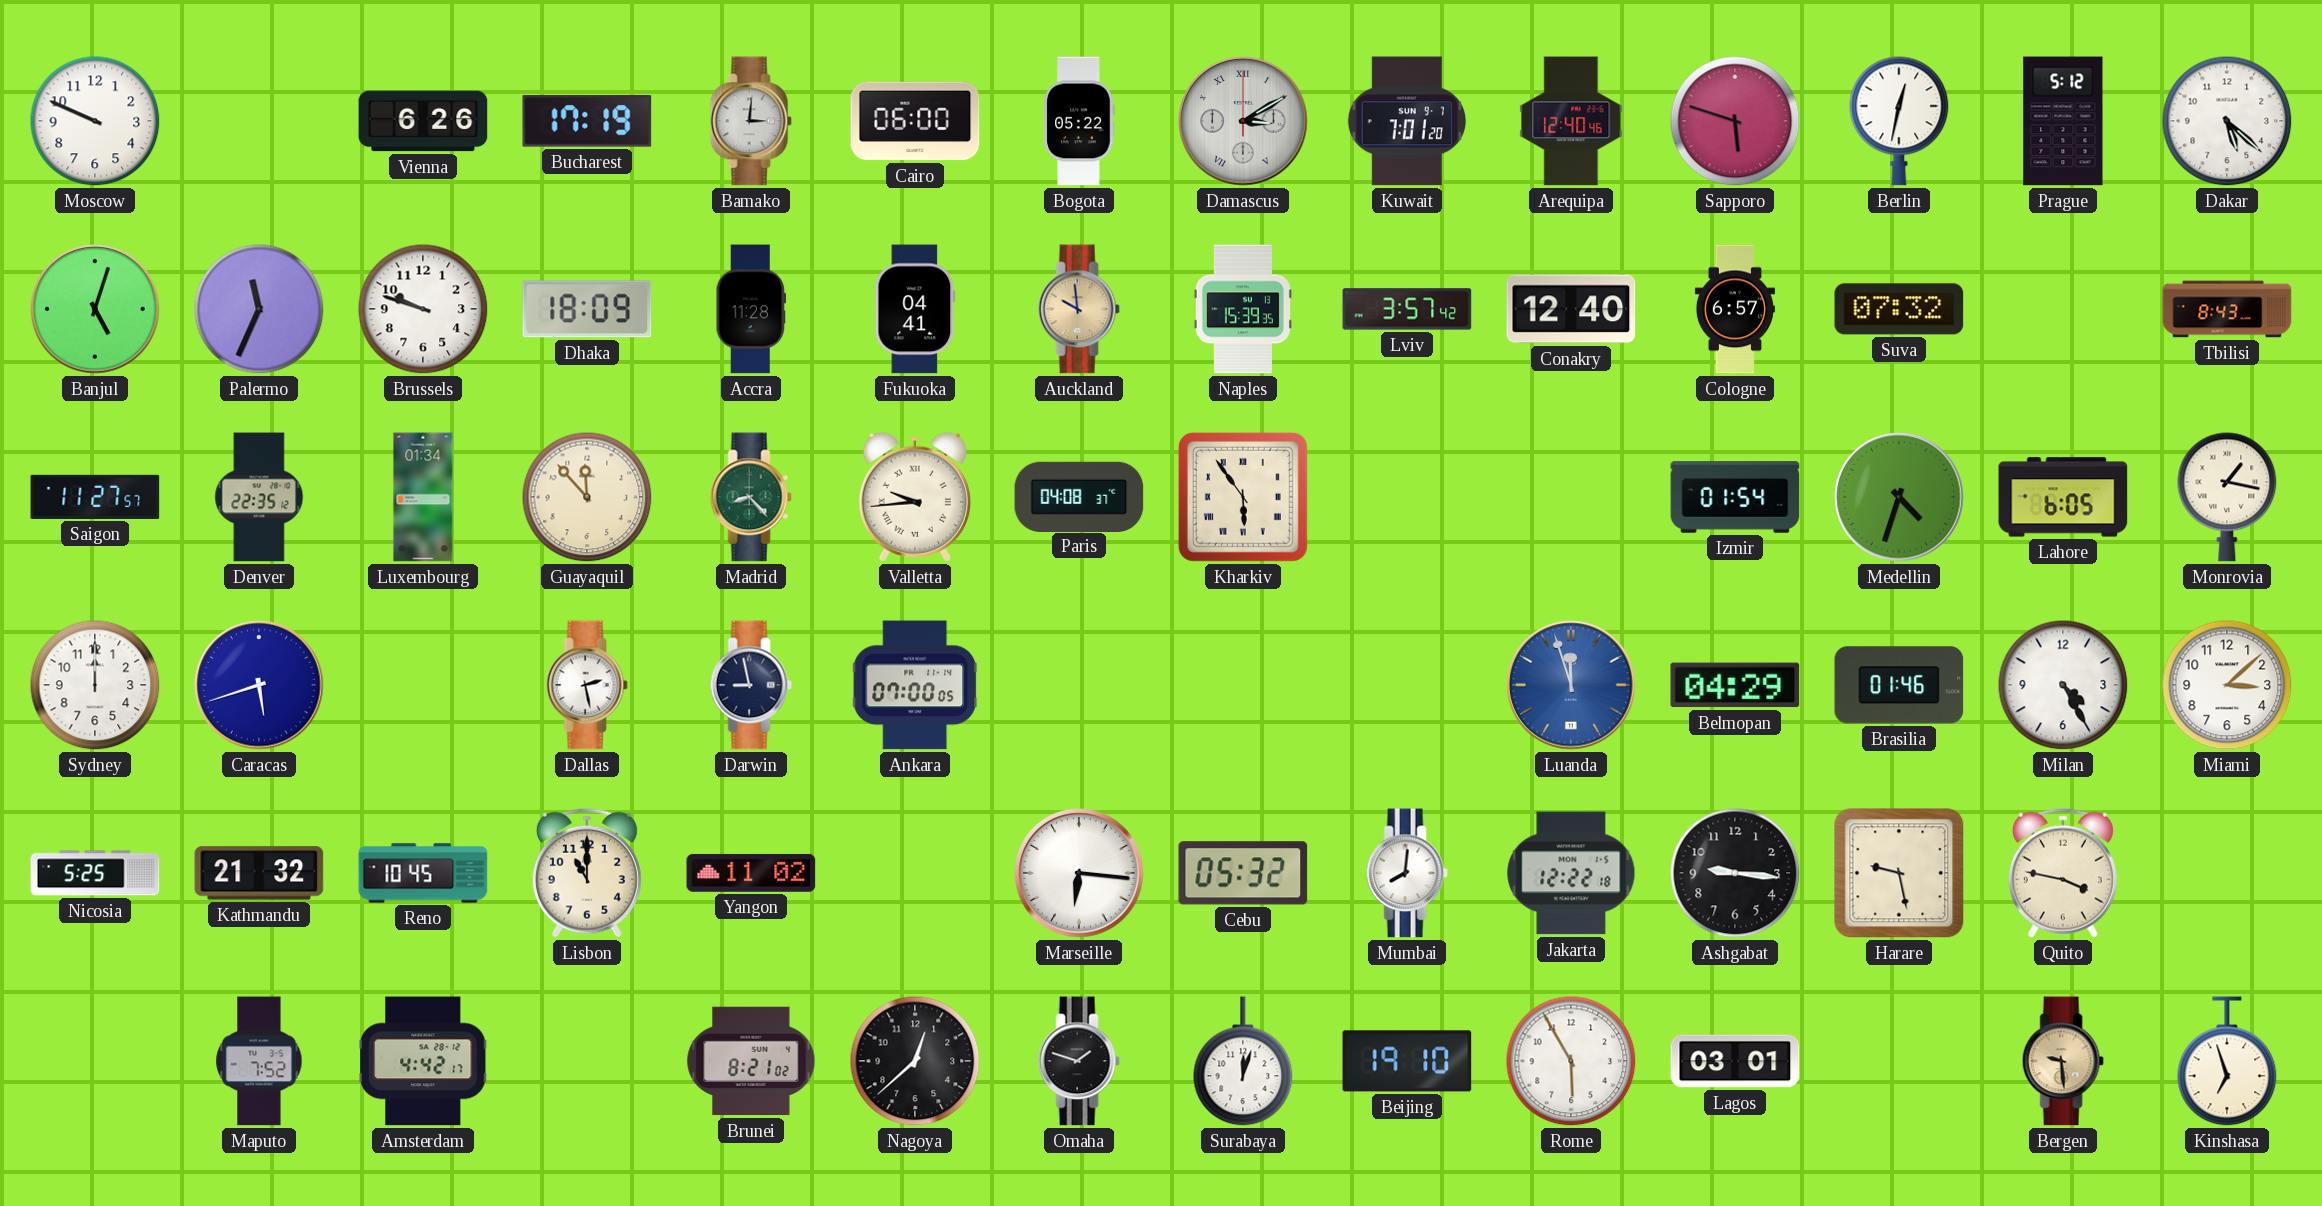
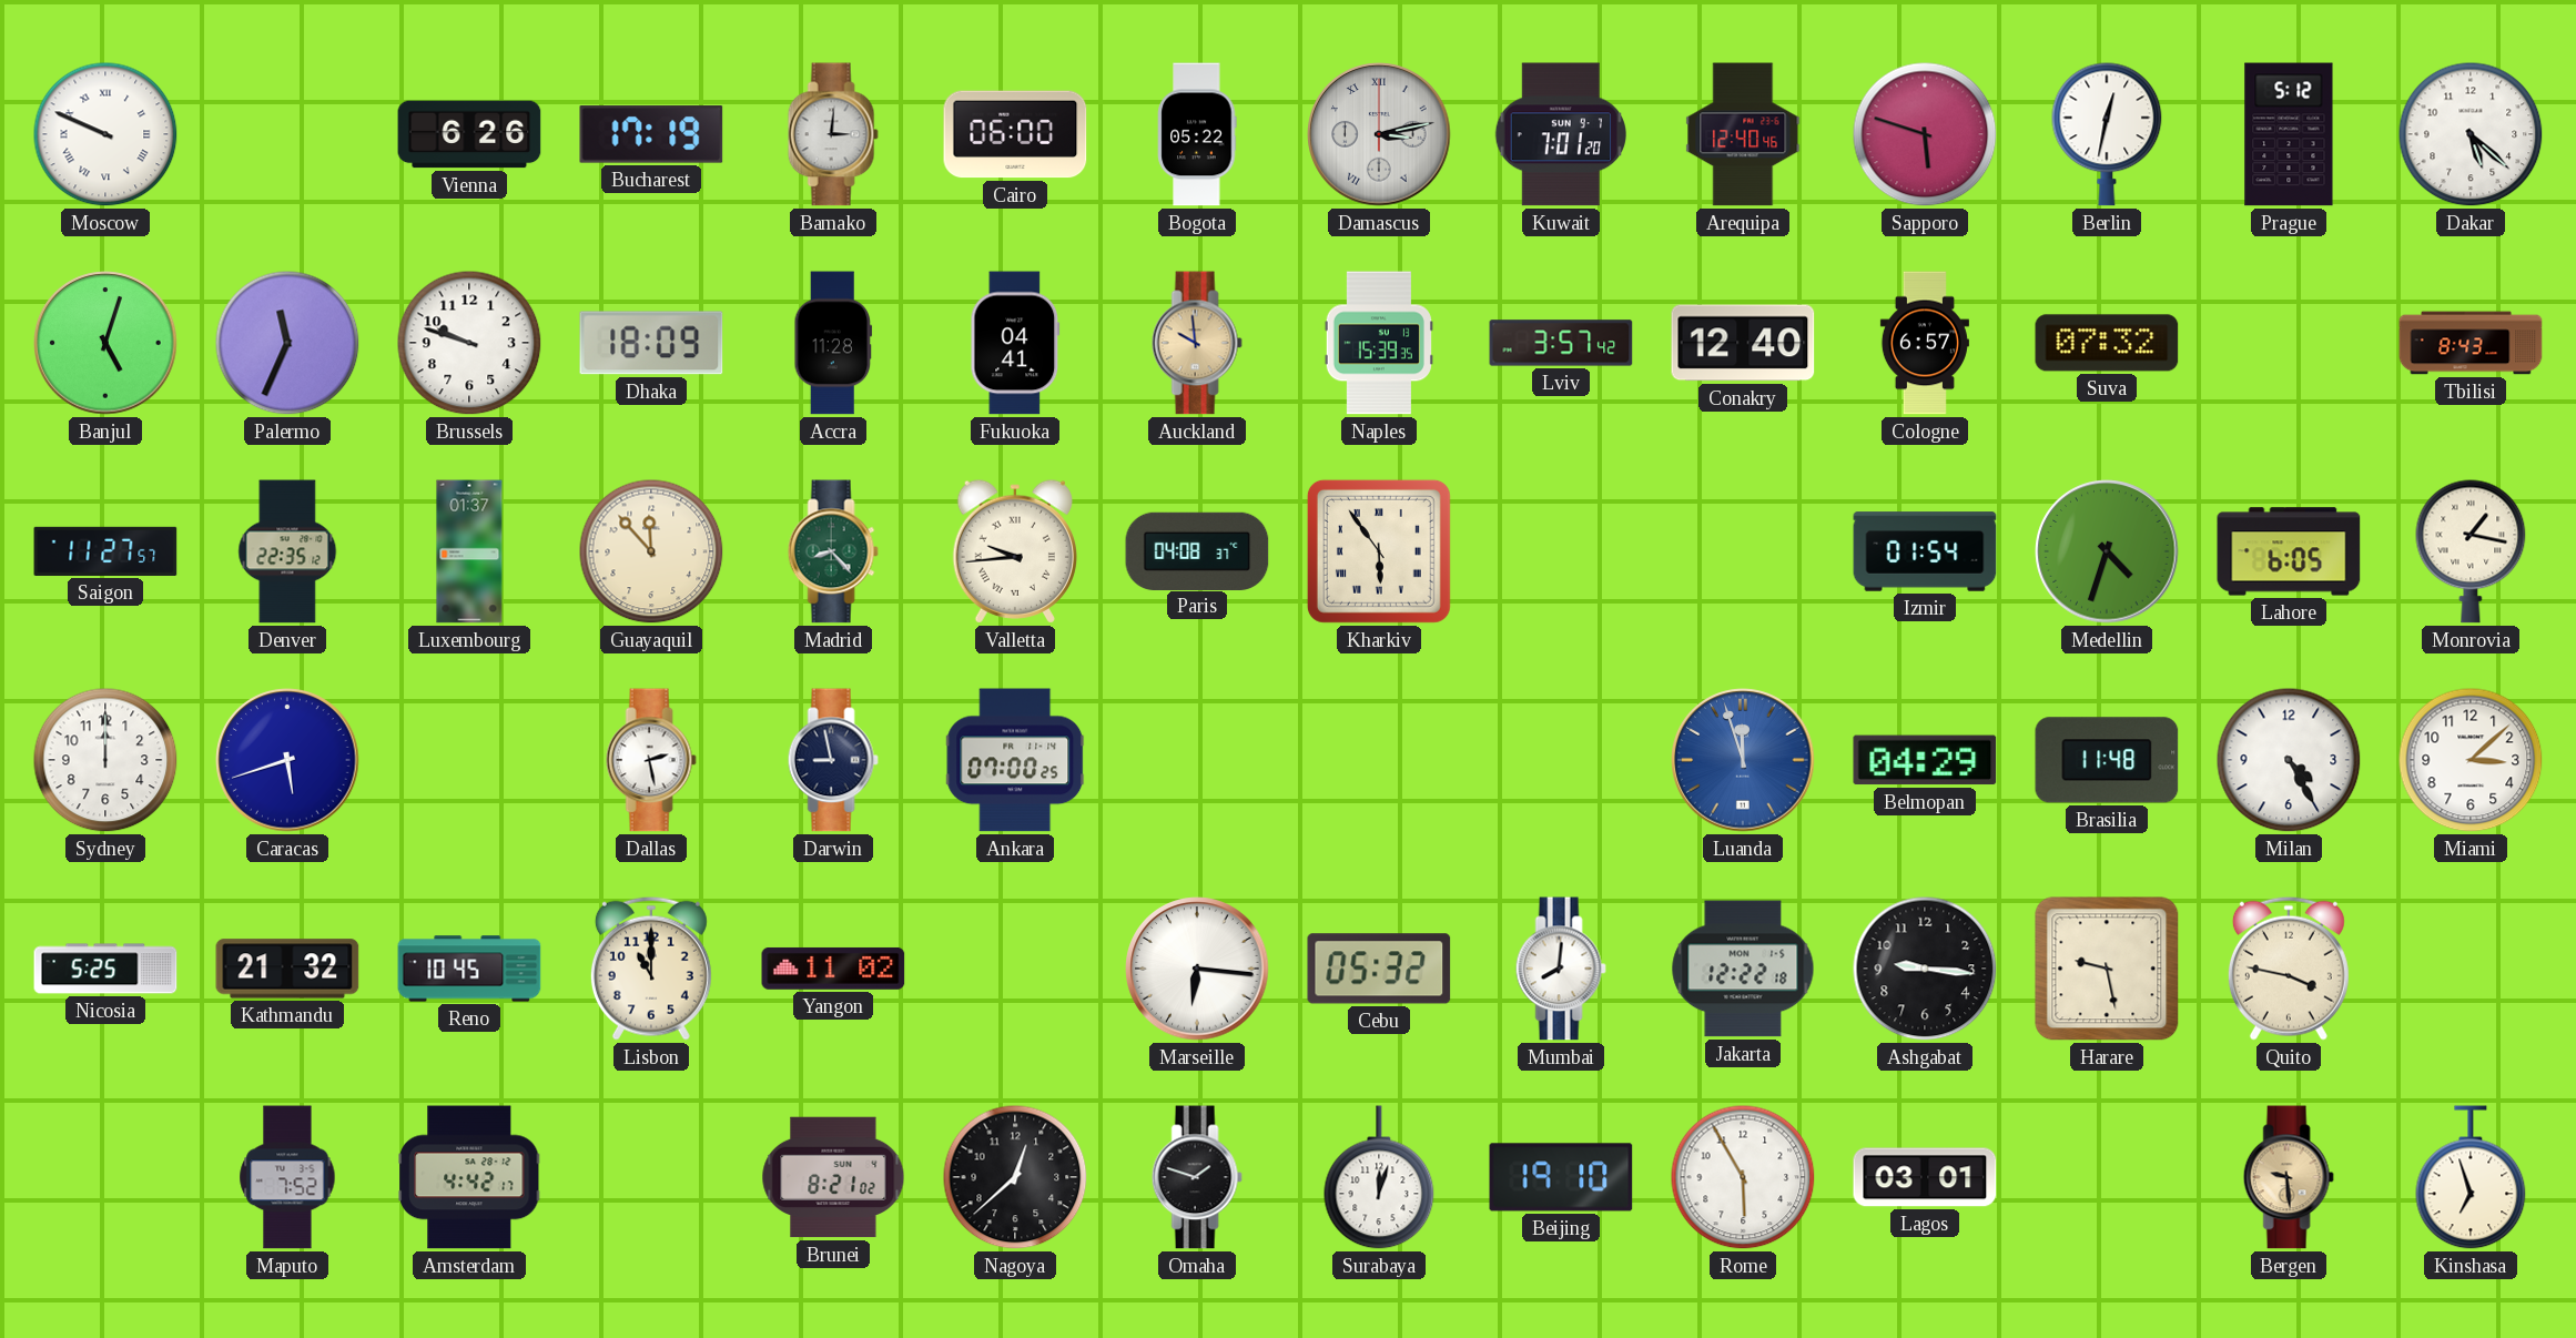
Moscow numerals: Arabic -> Roman
Damascus: 3:10 -> 3:13
Luxembourg: 01:34 -> 01:37
Ankara: 07:00:05 -> 07:00:25
Brasilia: 01:46 -> 11:48
